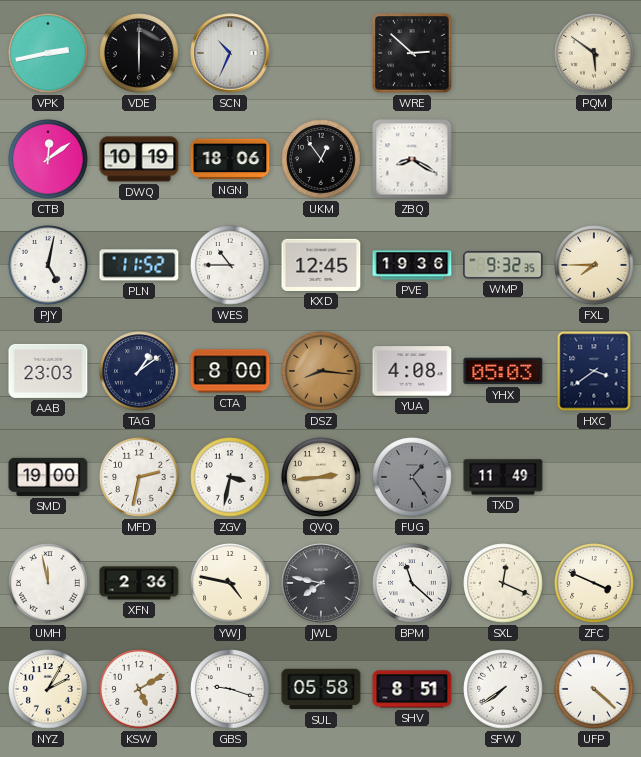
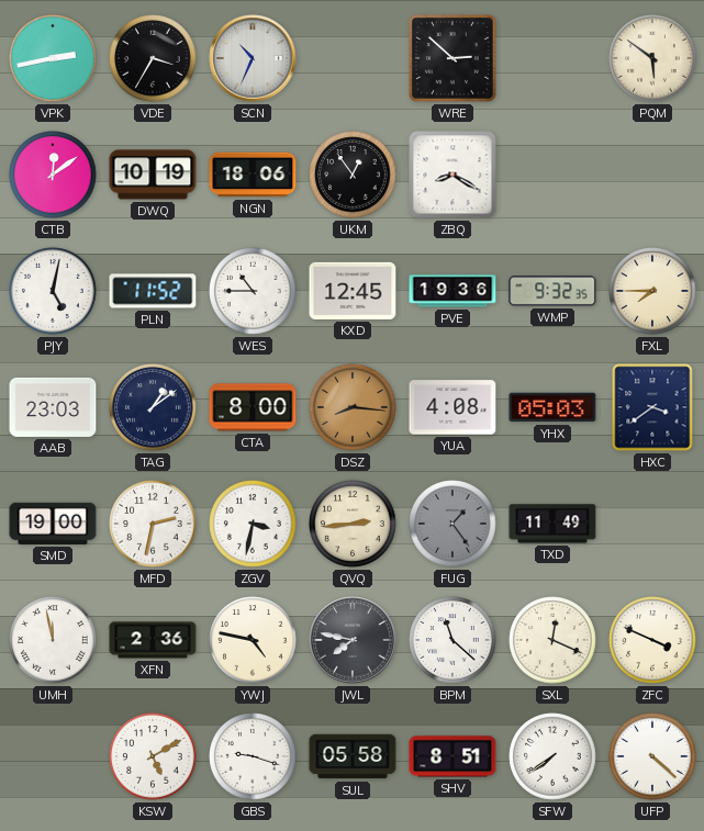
VDE: 6:00 -> 3:35
NYZ: 2:05 -> none
